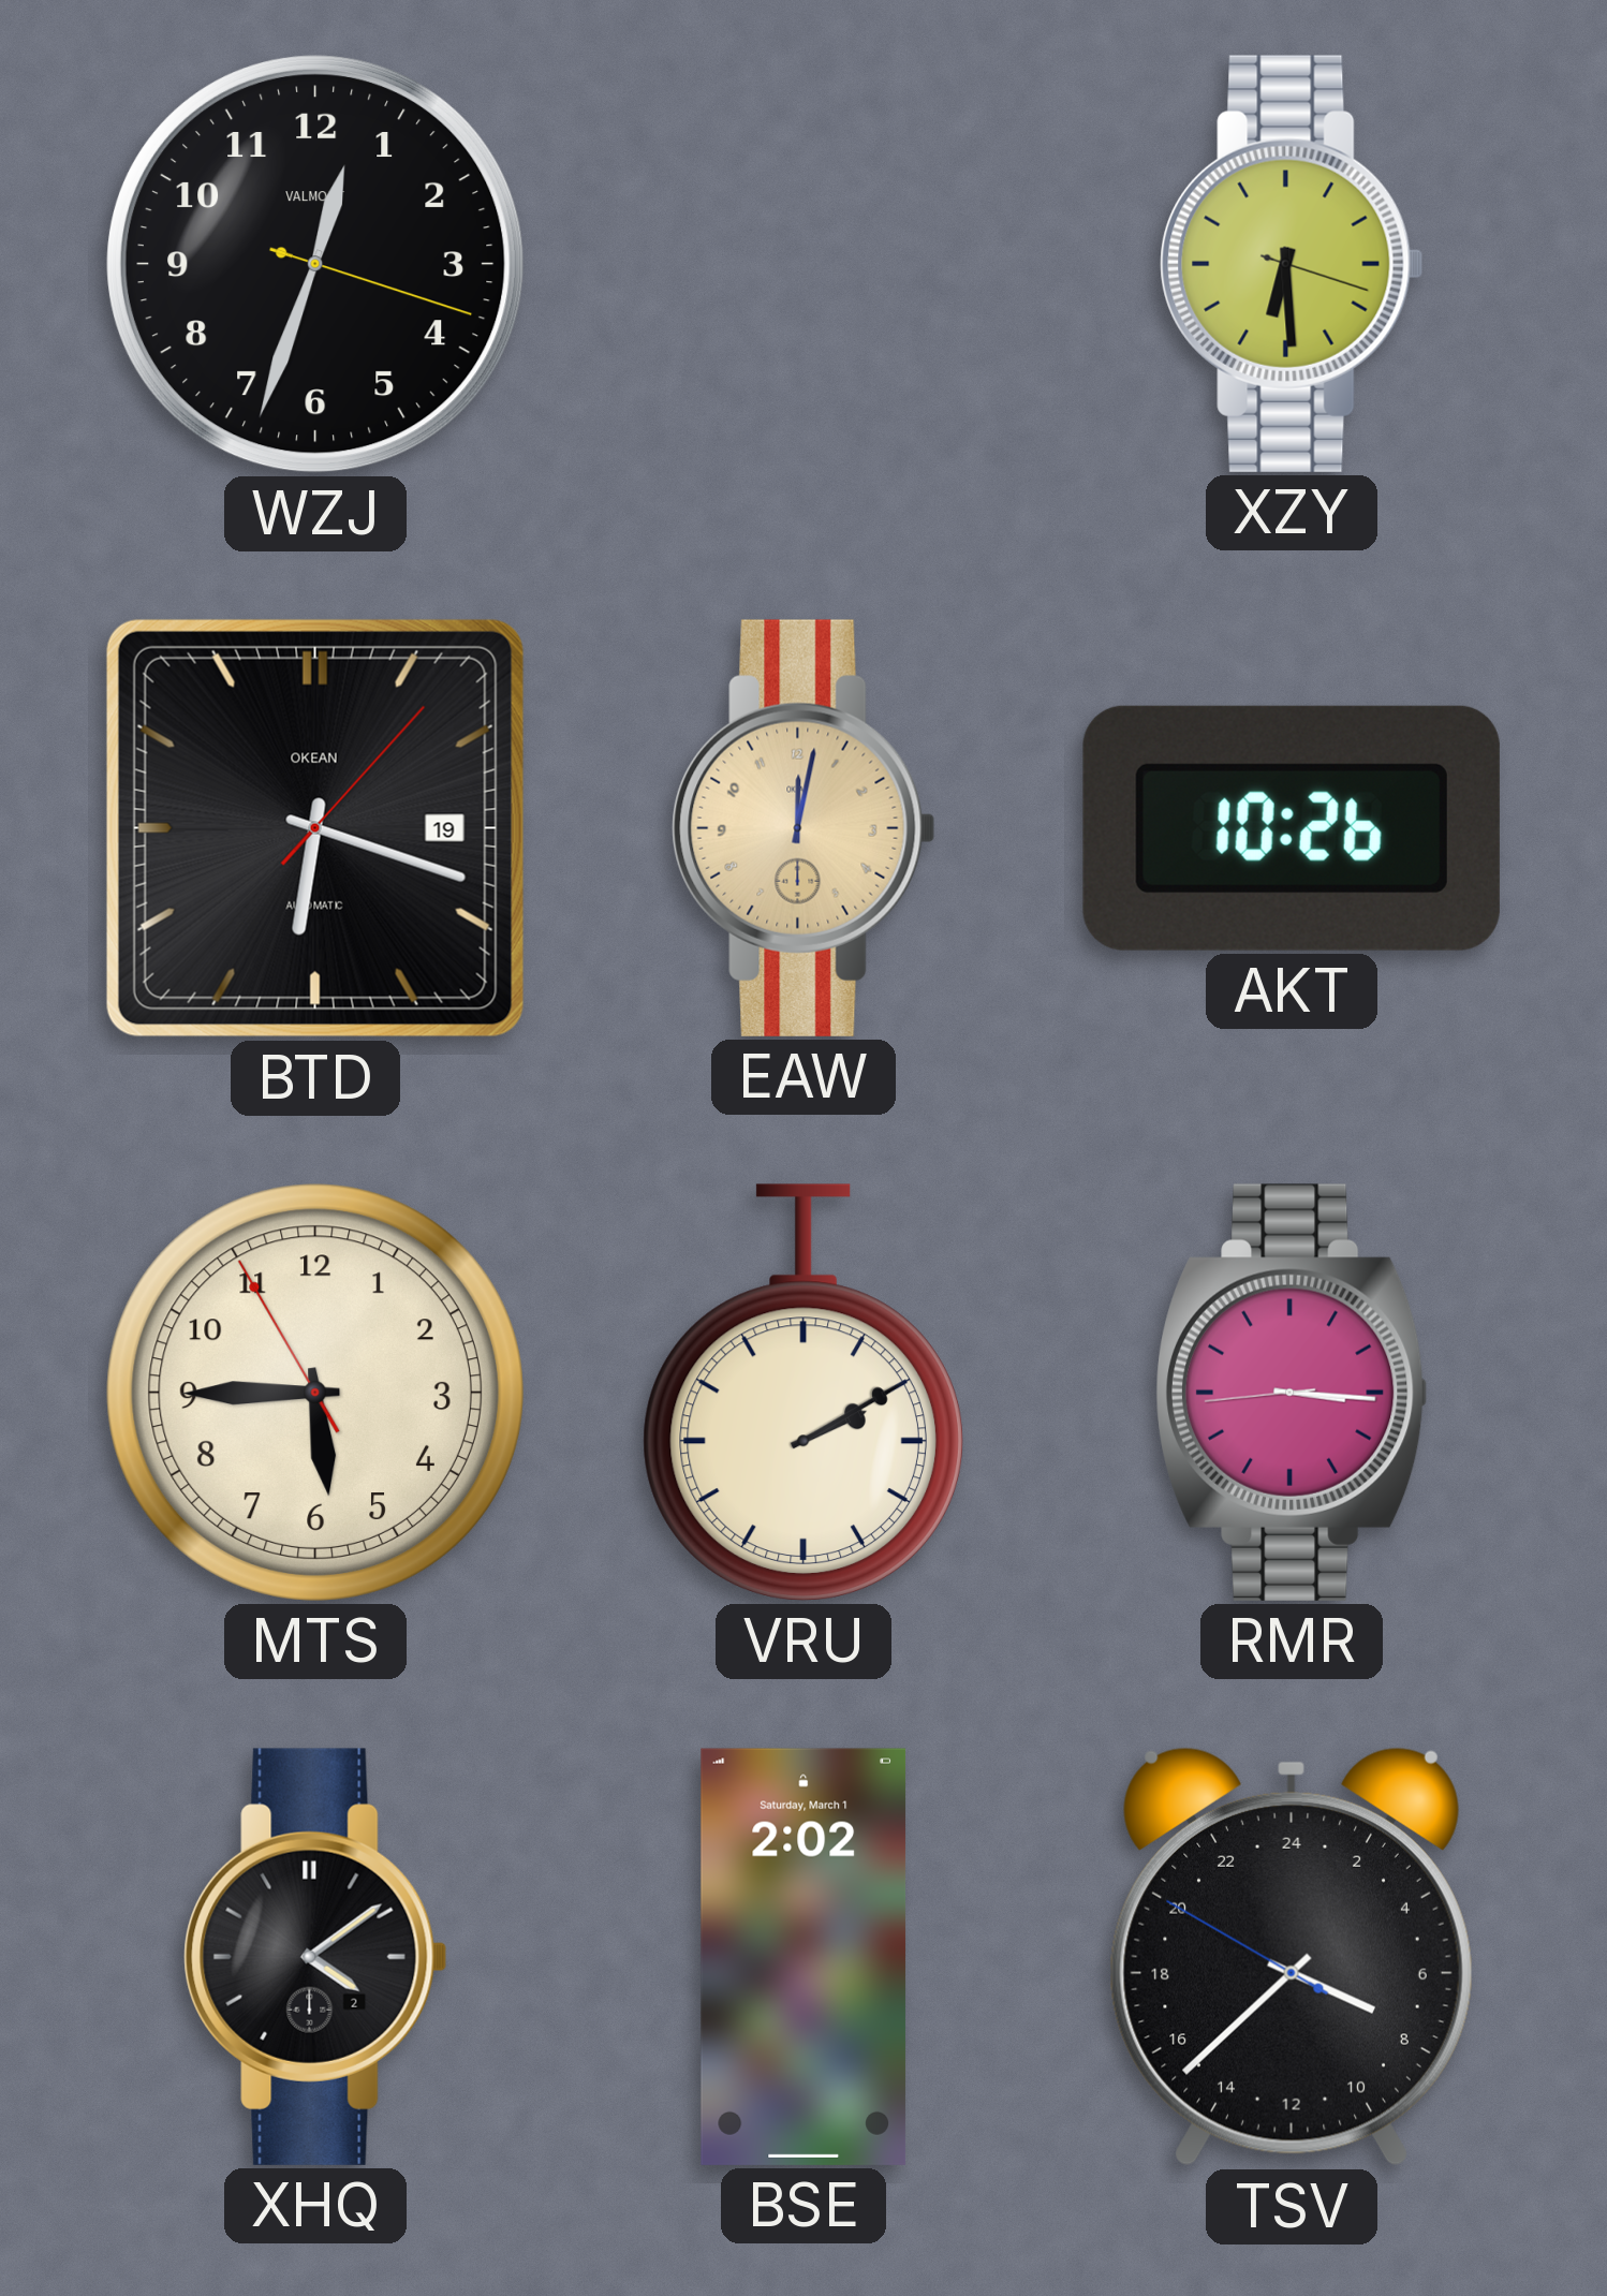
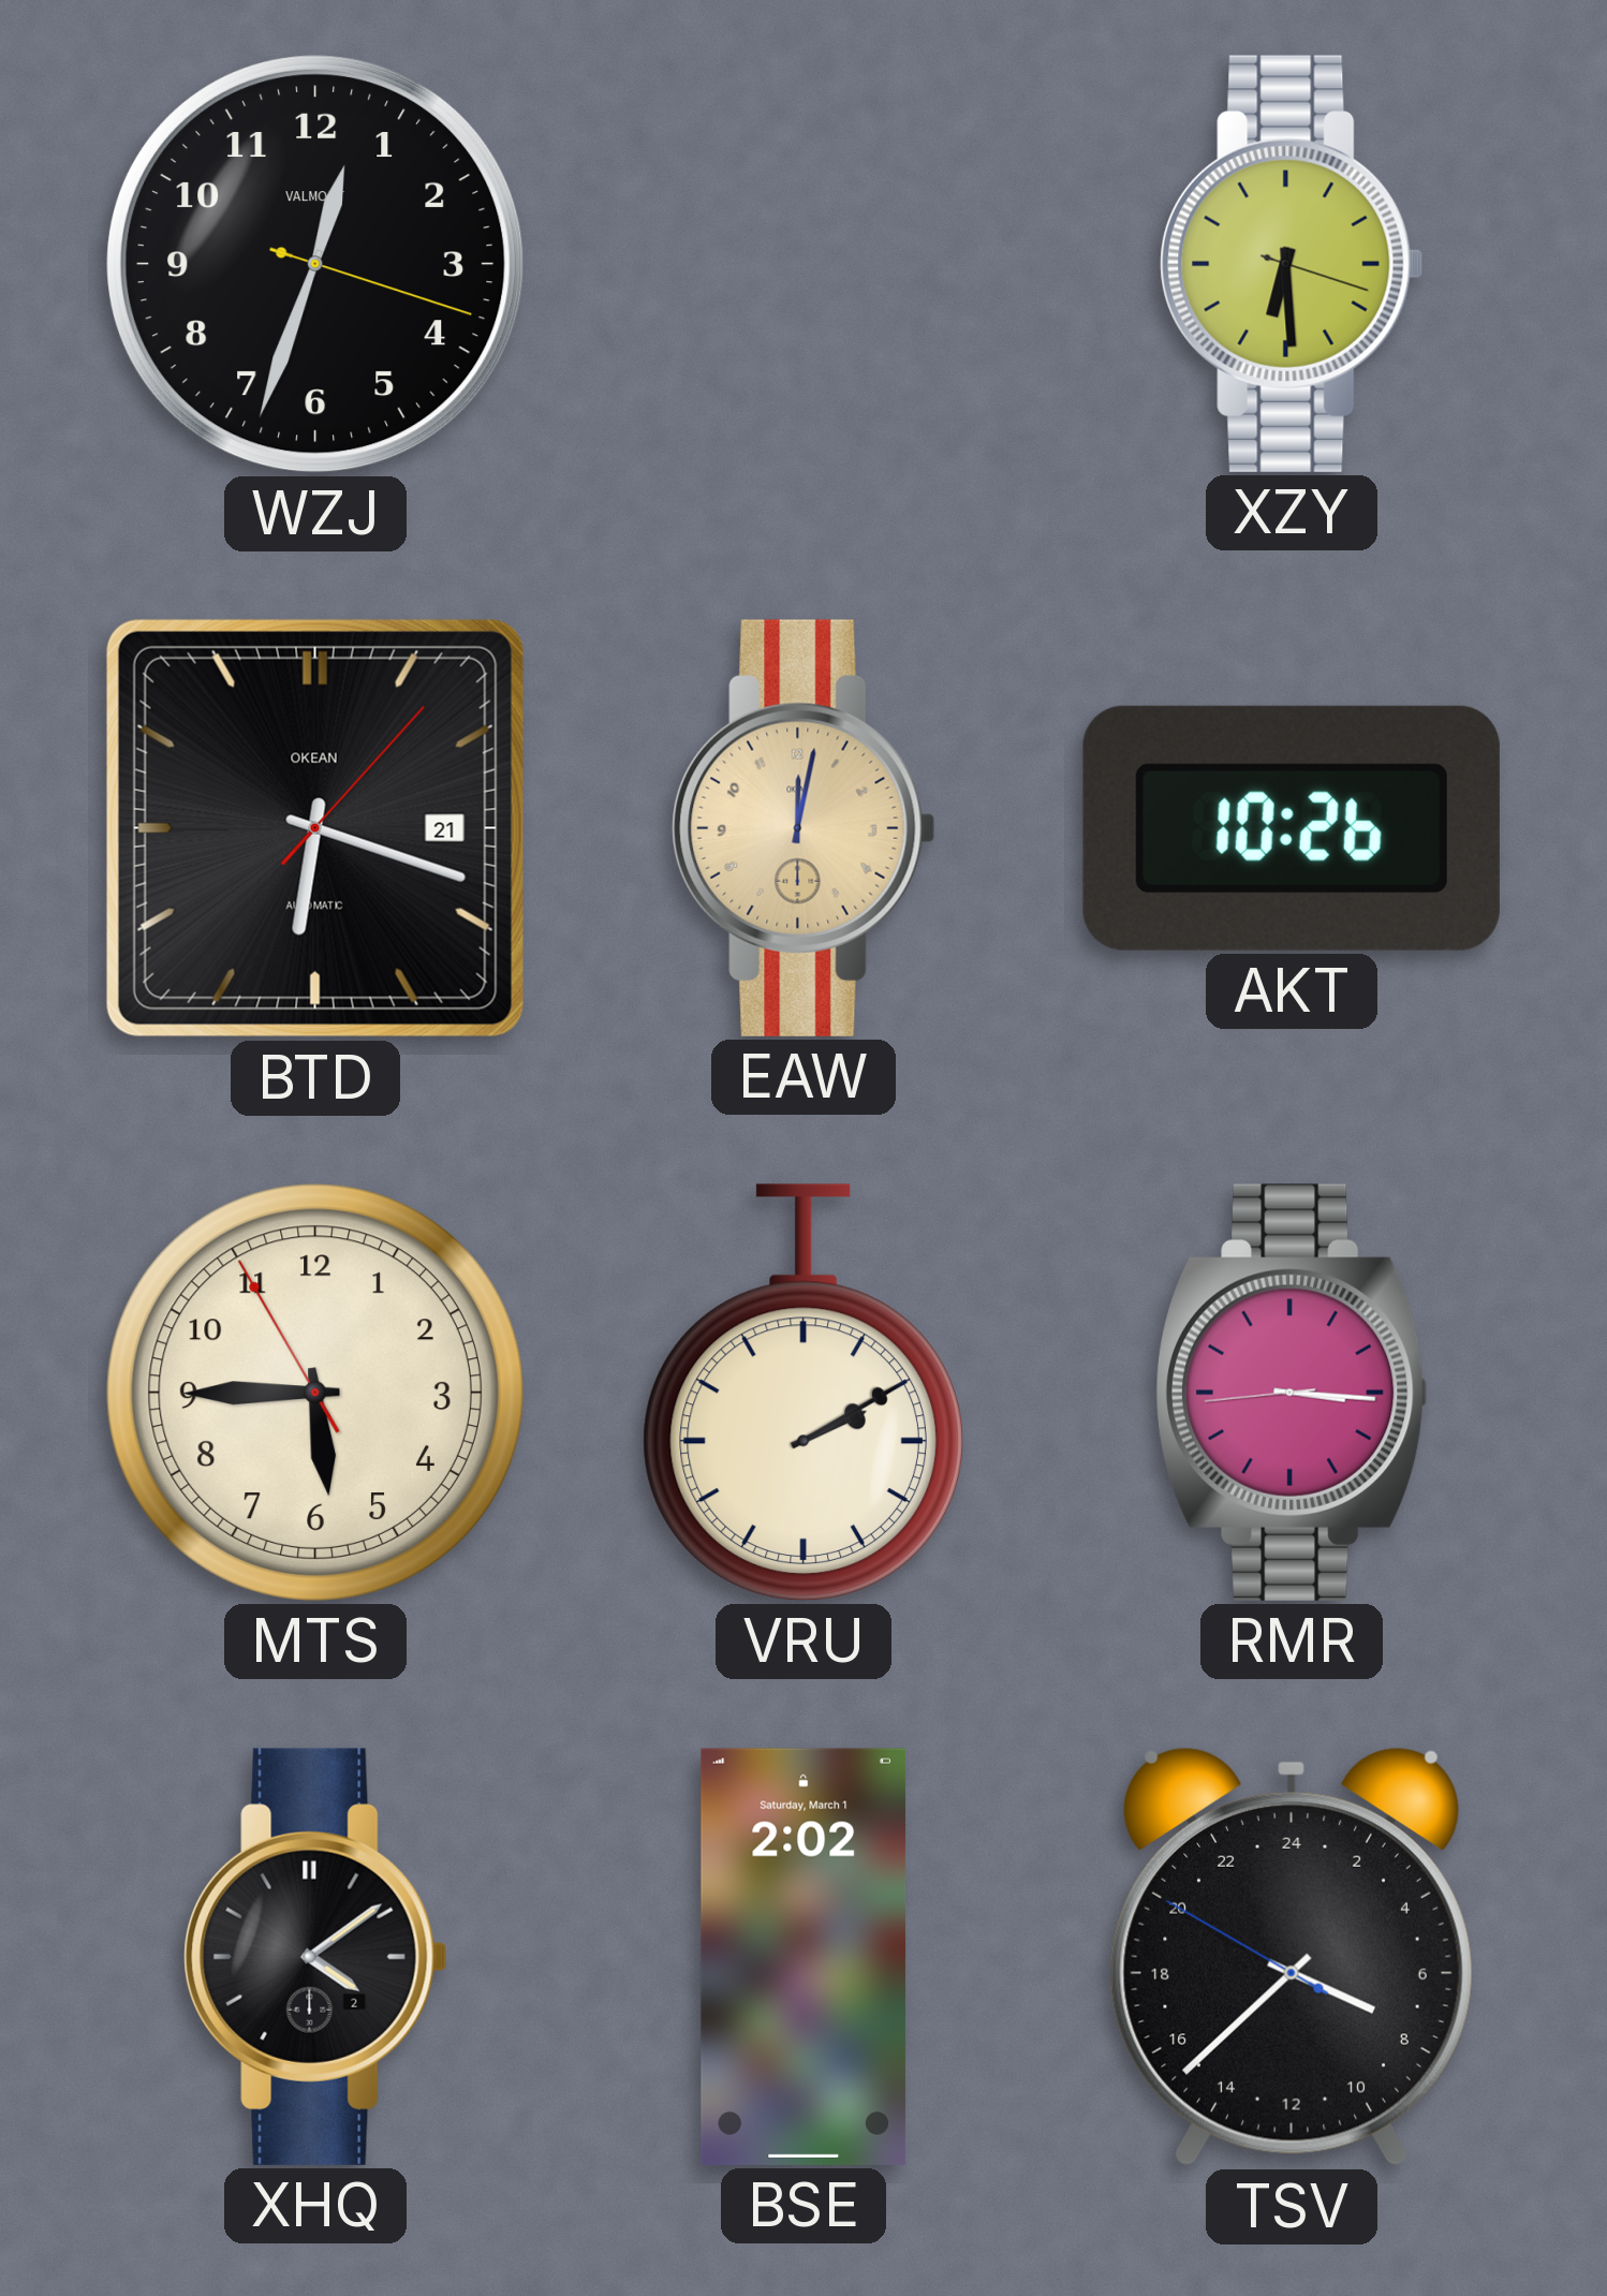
BTD date: 19 -> 21
